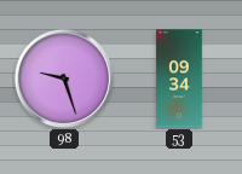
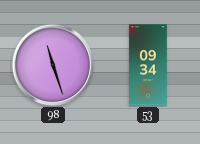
98: 9:27 -> 11:27
